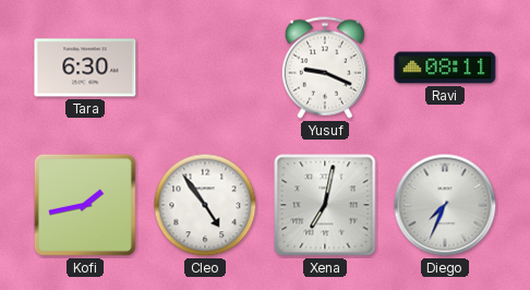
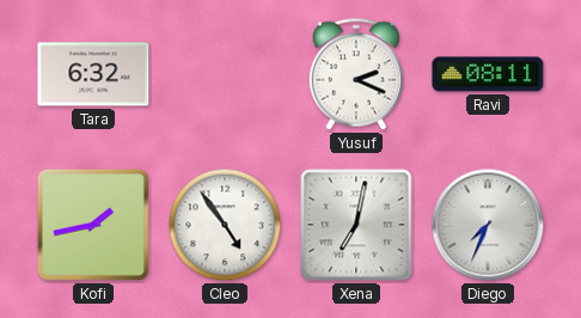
Tara: 6:30 -> 6:32
Yusuf: 9:19 -> 2:19
